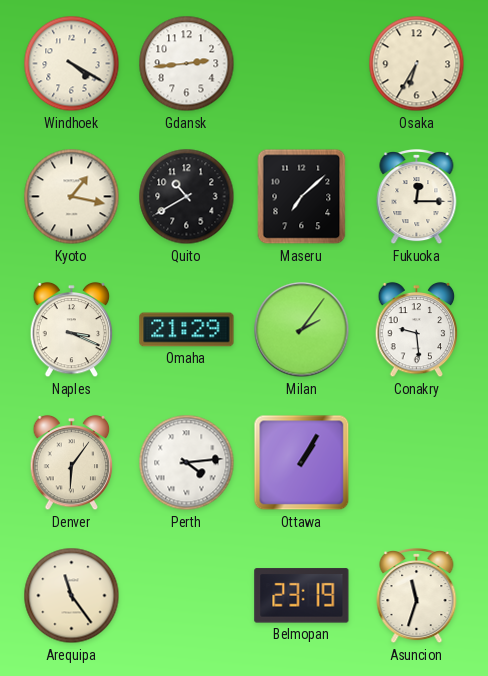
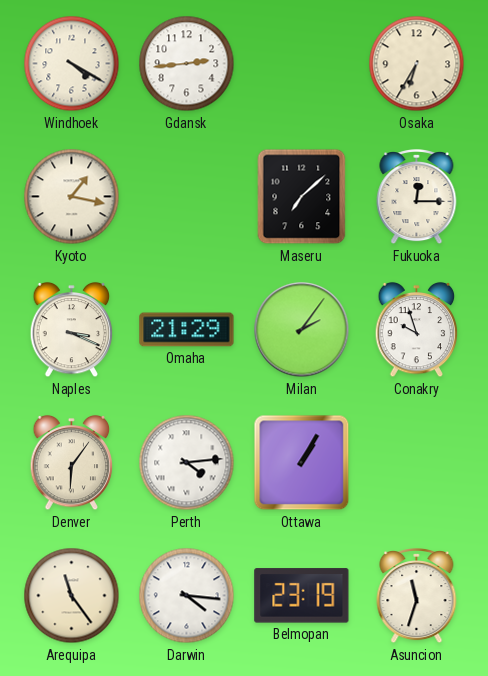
Quito: 10:40 -> none
Conakry: 9:29 -> 9:57
Darwin: none -> 4:16
